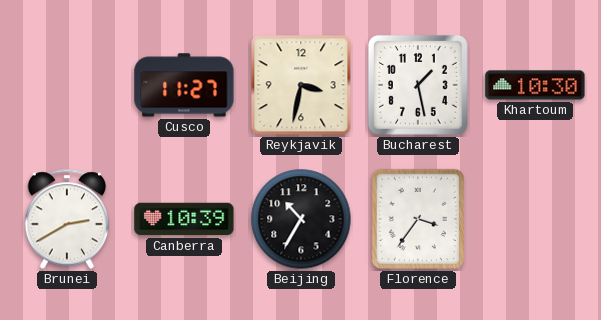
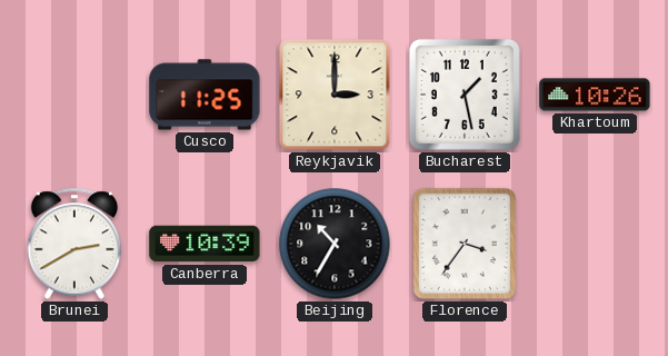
Cusco: 11:27 -> 11:25
Reykjavik: 3:32 -> 3:00
Khartoum: 10:30 -> 10:26
